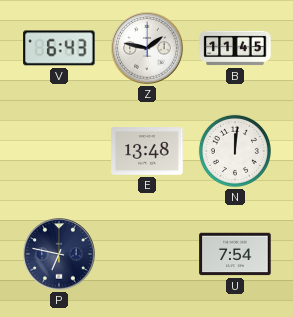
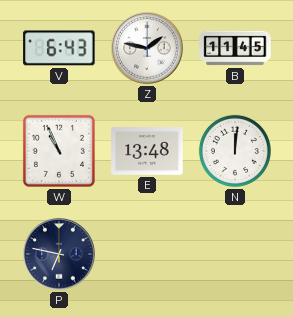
W: none -> 10:56
U: 7:54 -> none
